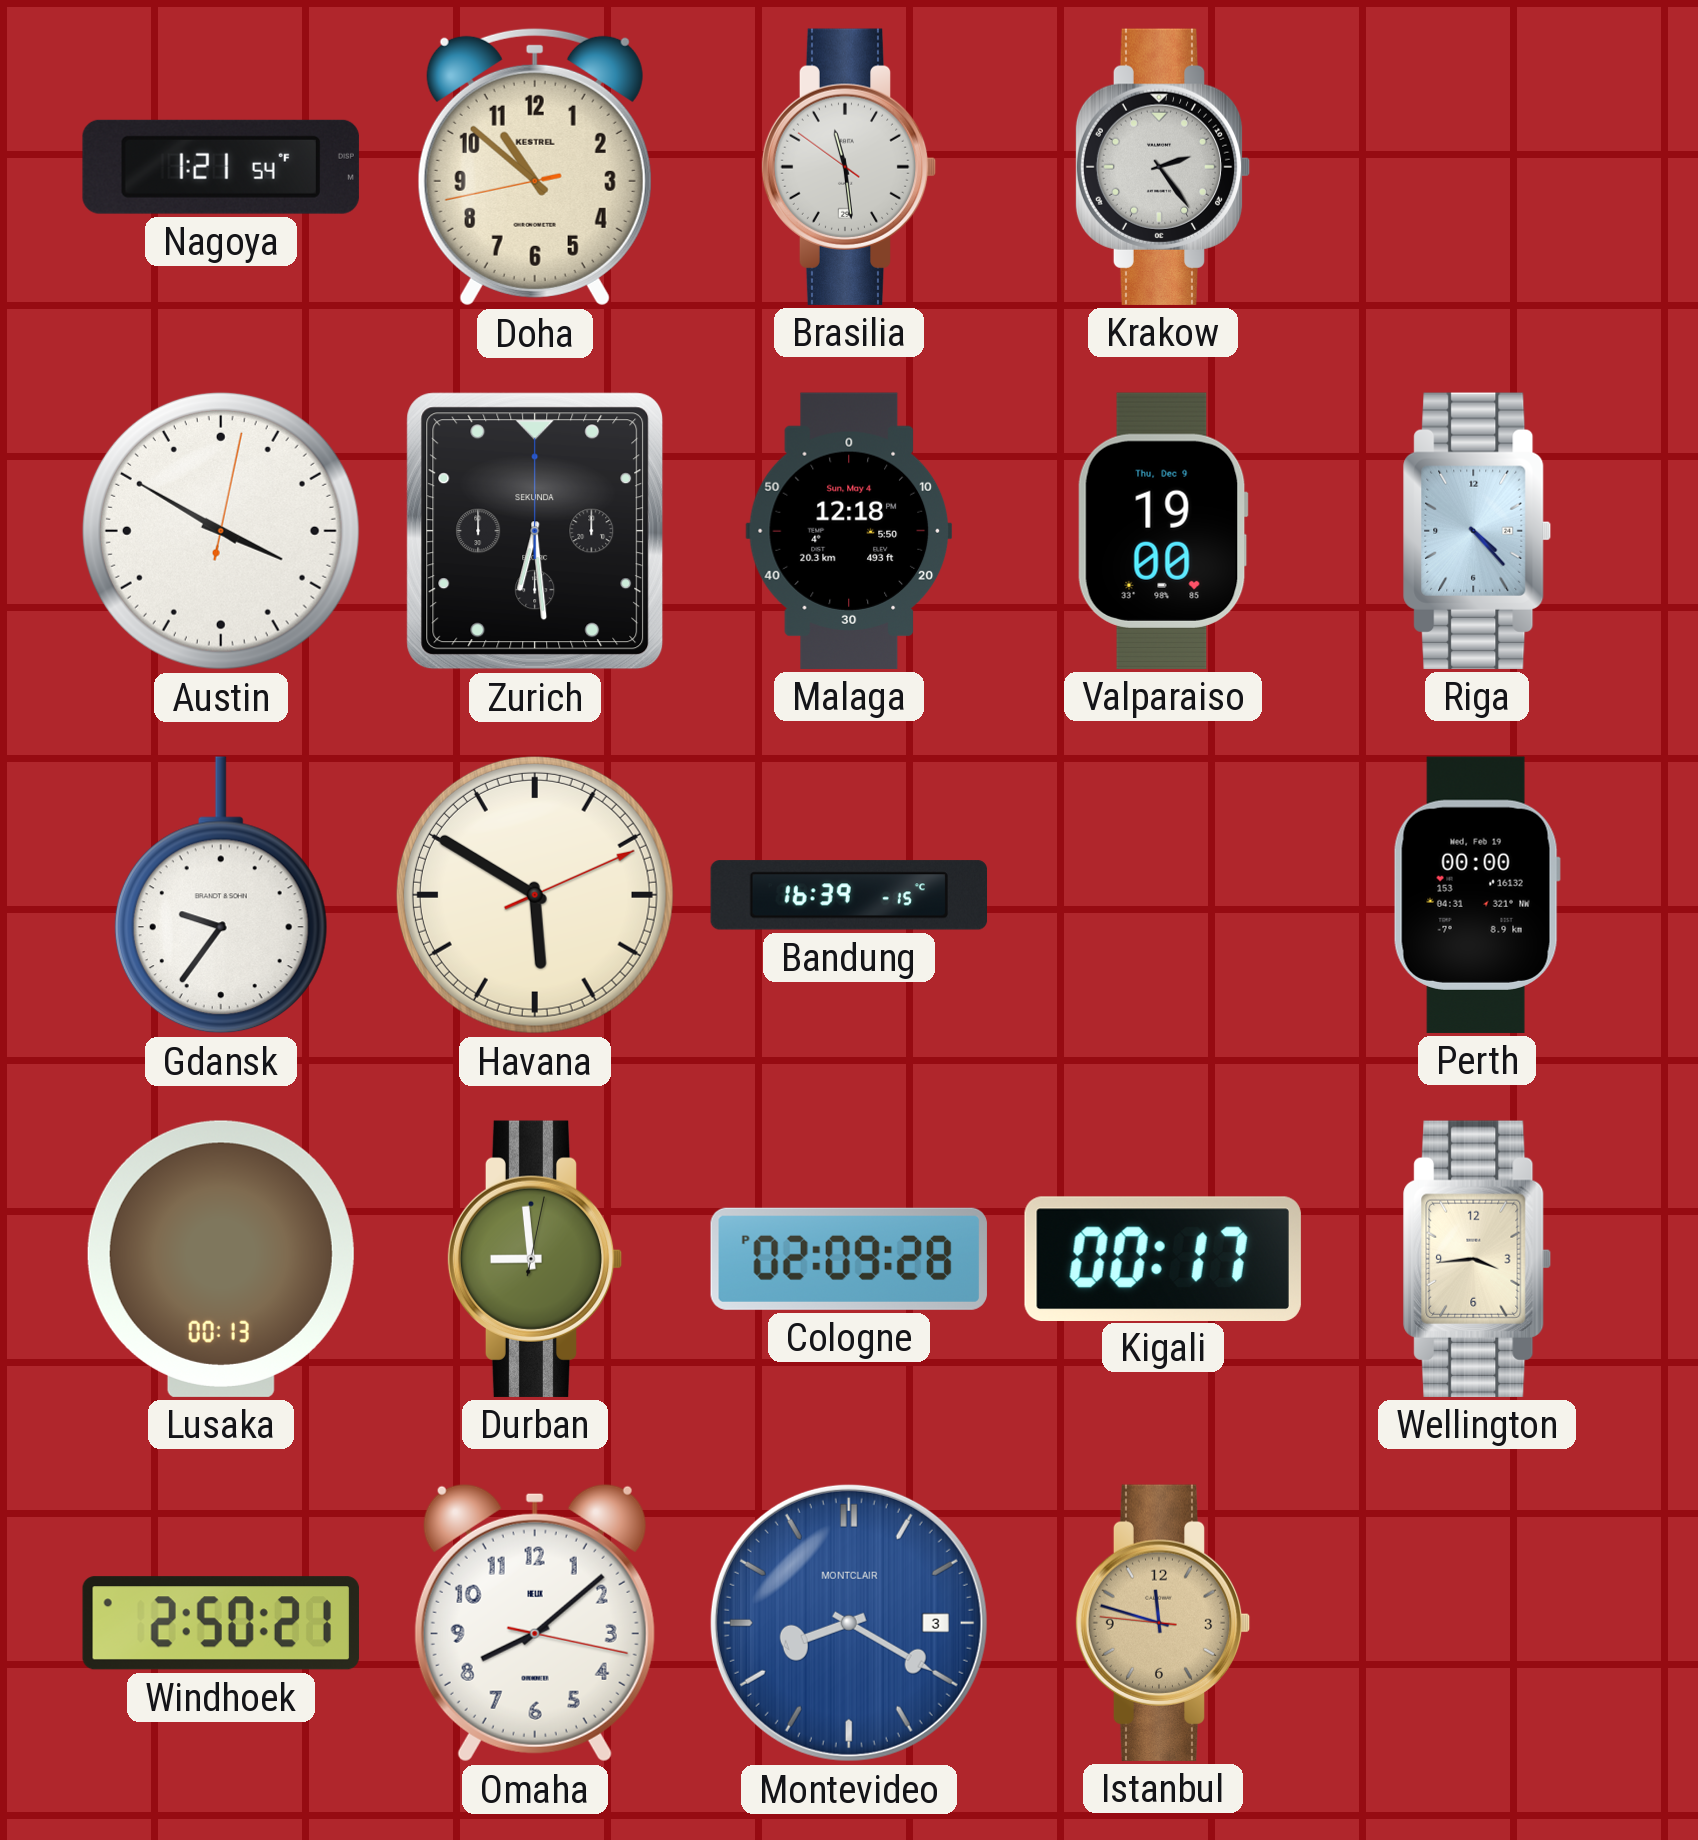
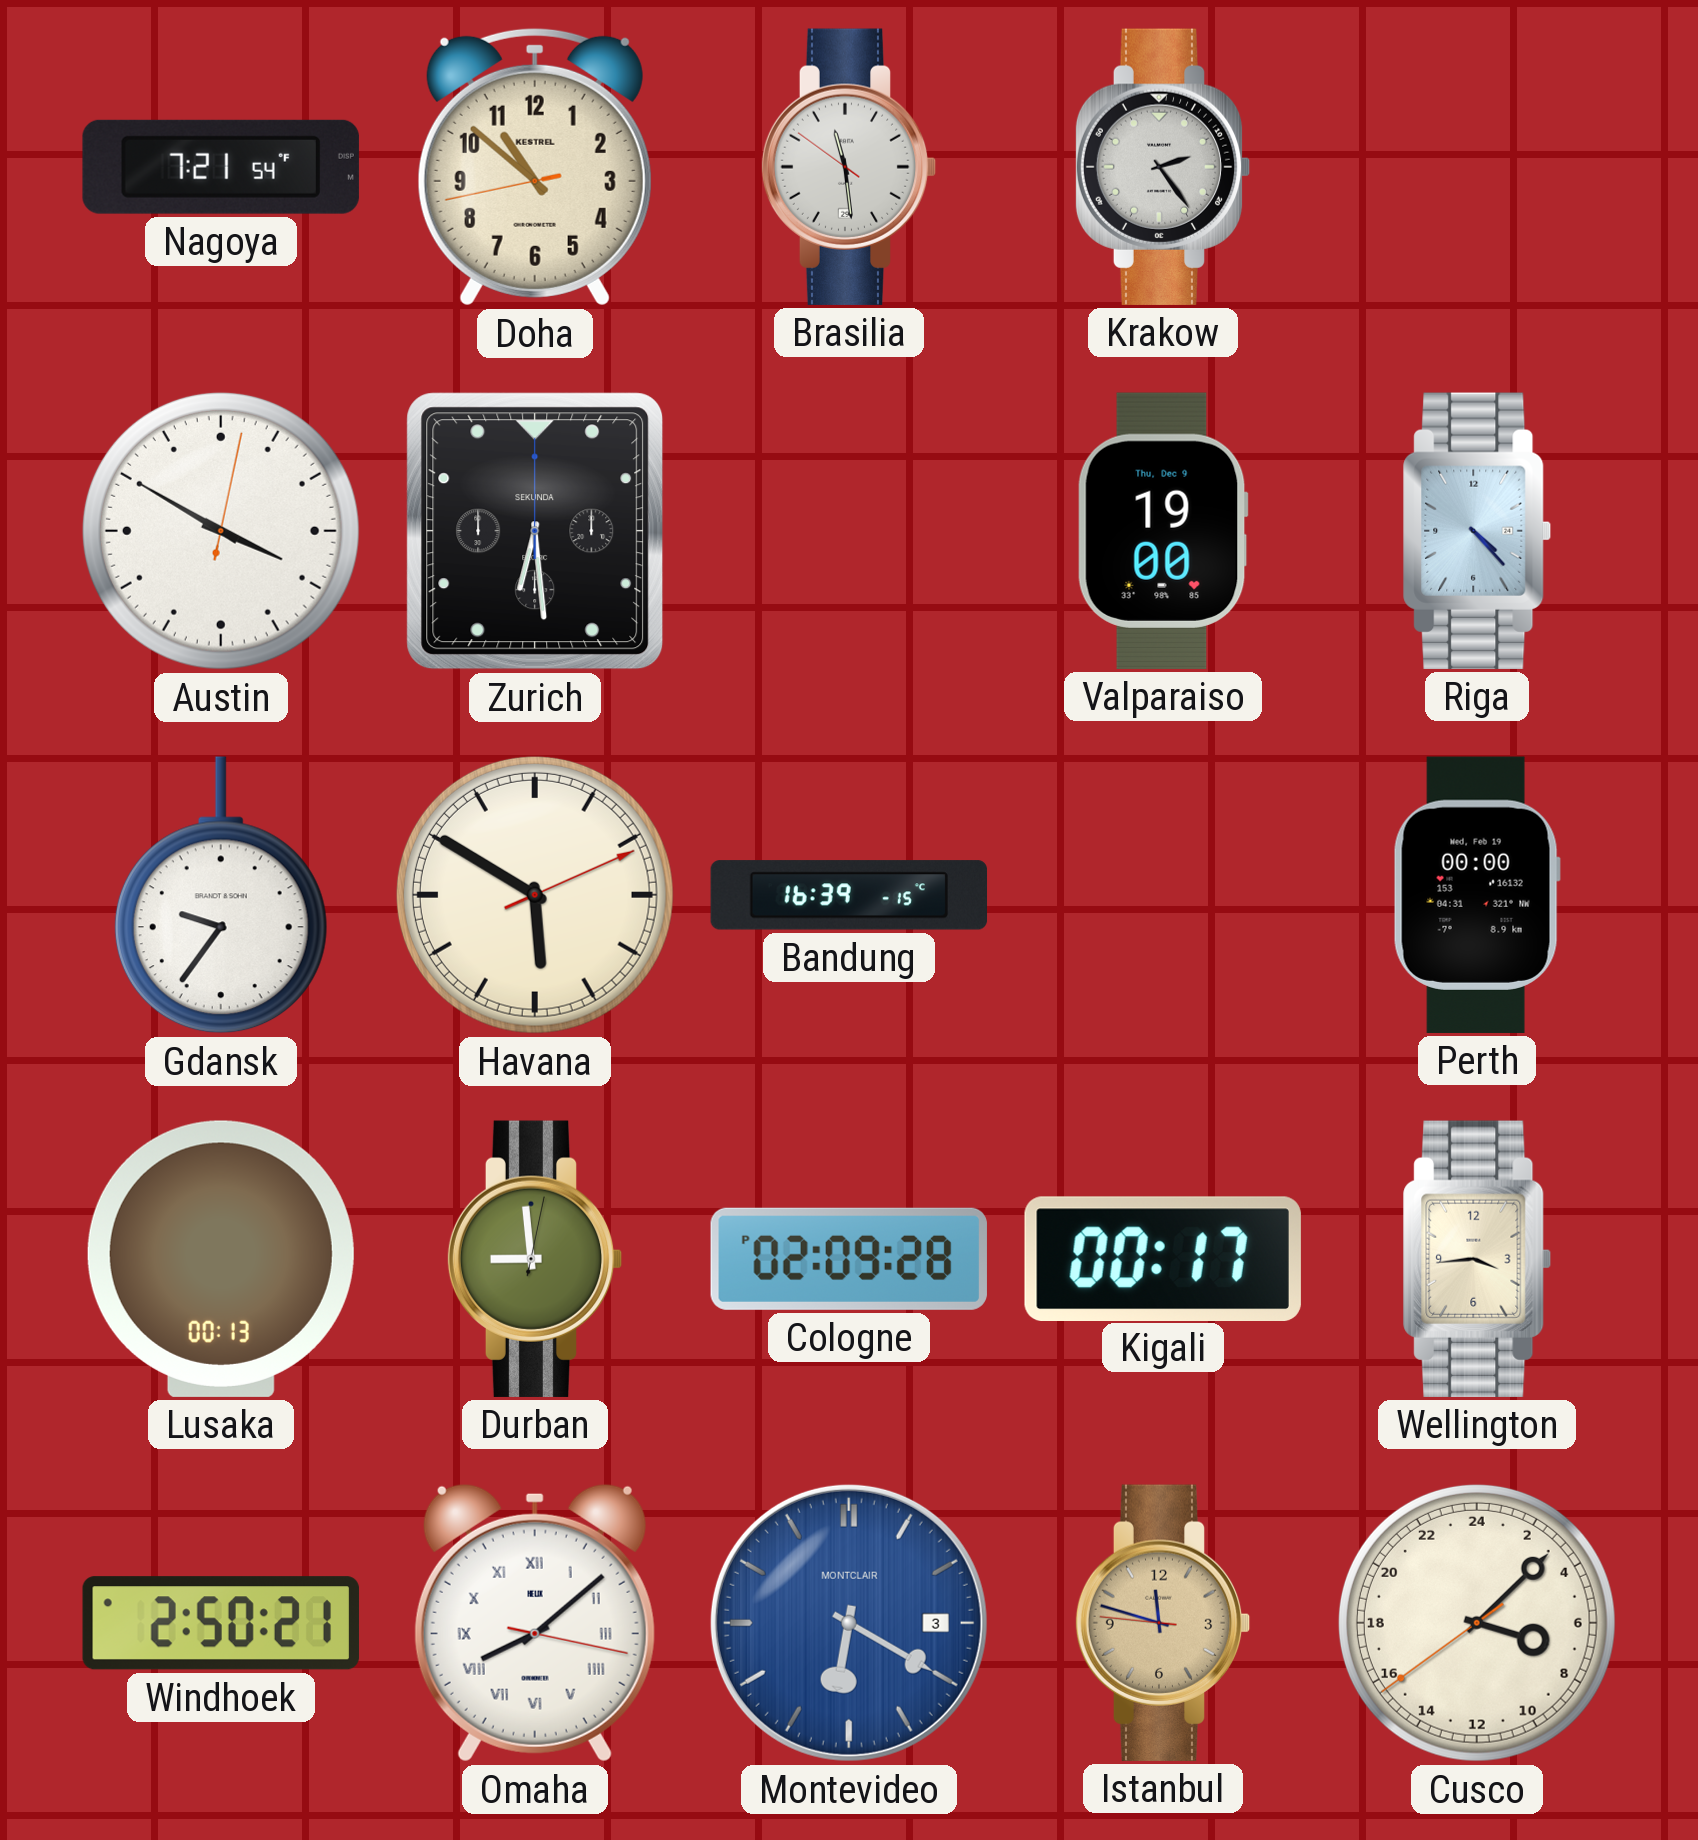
Nagoya: 1:21 -> 7:21
Malaga: 12:18 -> none
Omaha numerals: Arabic -> Roman
Montevideo: 8:20 -> 6:20
Cusco: none -> 7:07
